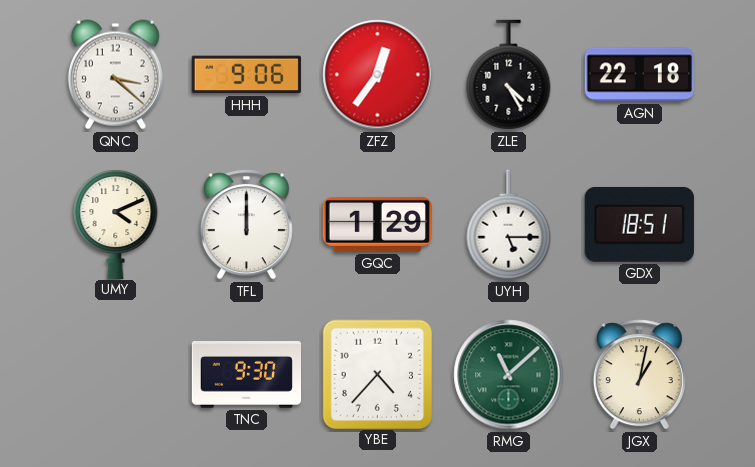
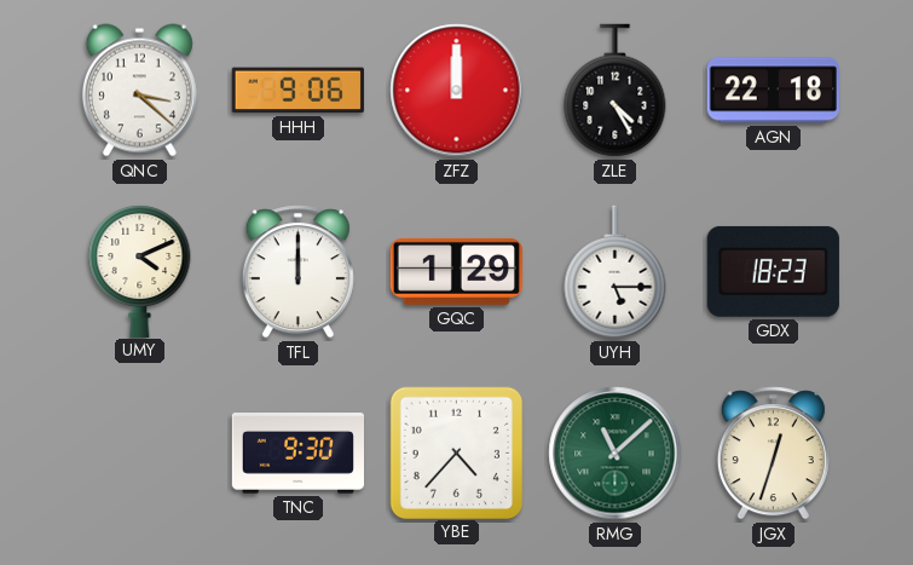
ZFZ: 12:36 -> 12:00
GDX: 18:51 -> 18:23
JGX: 1:02 -> 12:33
